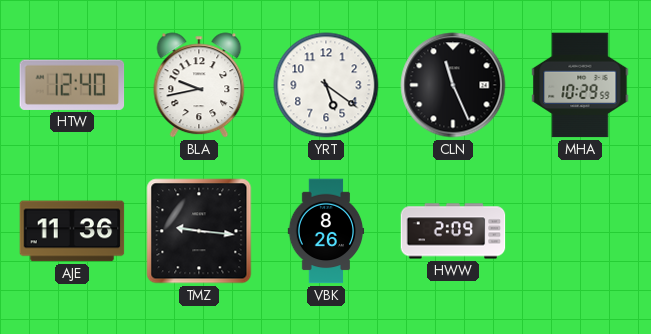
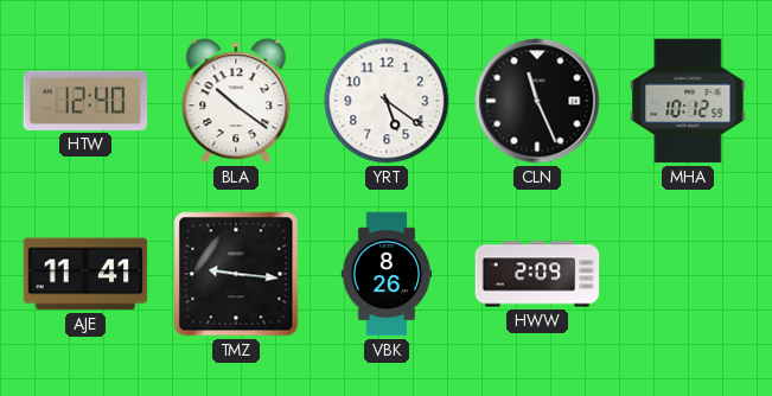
BLA: 9:43 -> 10:21
MHA: 10:29 -> 10:12
AJE: 11:36 -> 11:41
